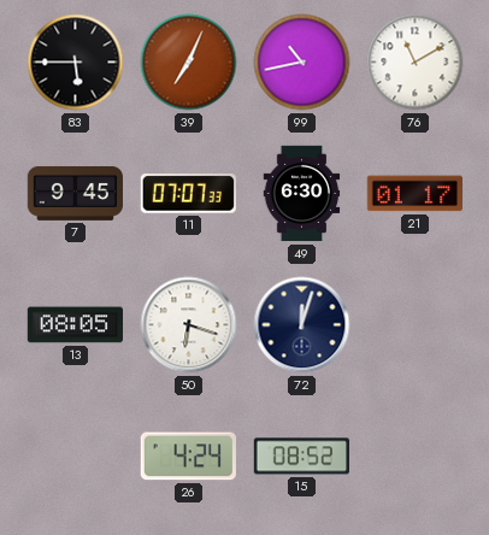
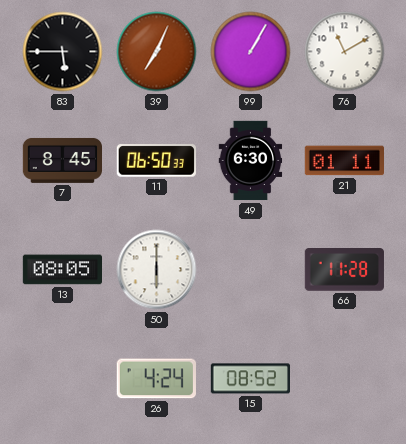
99: 10:43 -> 1:05
7: 9:45 -> 8:45
11: 07:07 -> 06:50
21: 01:17 -> 01:11
50: 6:18 -> 6:00
72: 12:03 -> none
66: none -> 11:28
